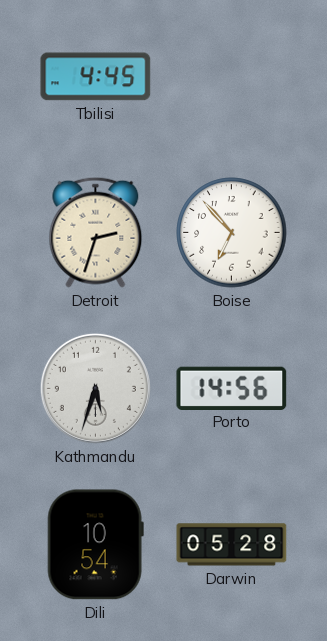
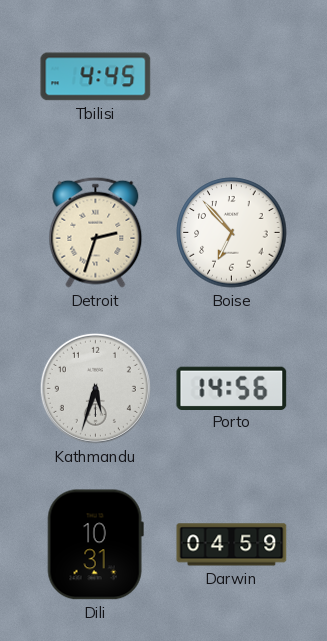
Dili: 10:54 -> 10:31
Darwin: 05:28 -> 04:59
